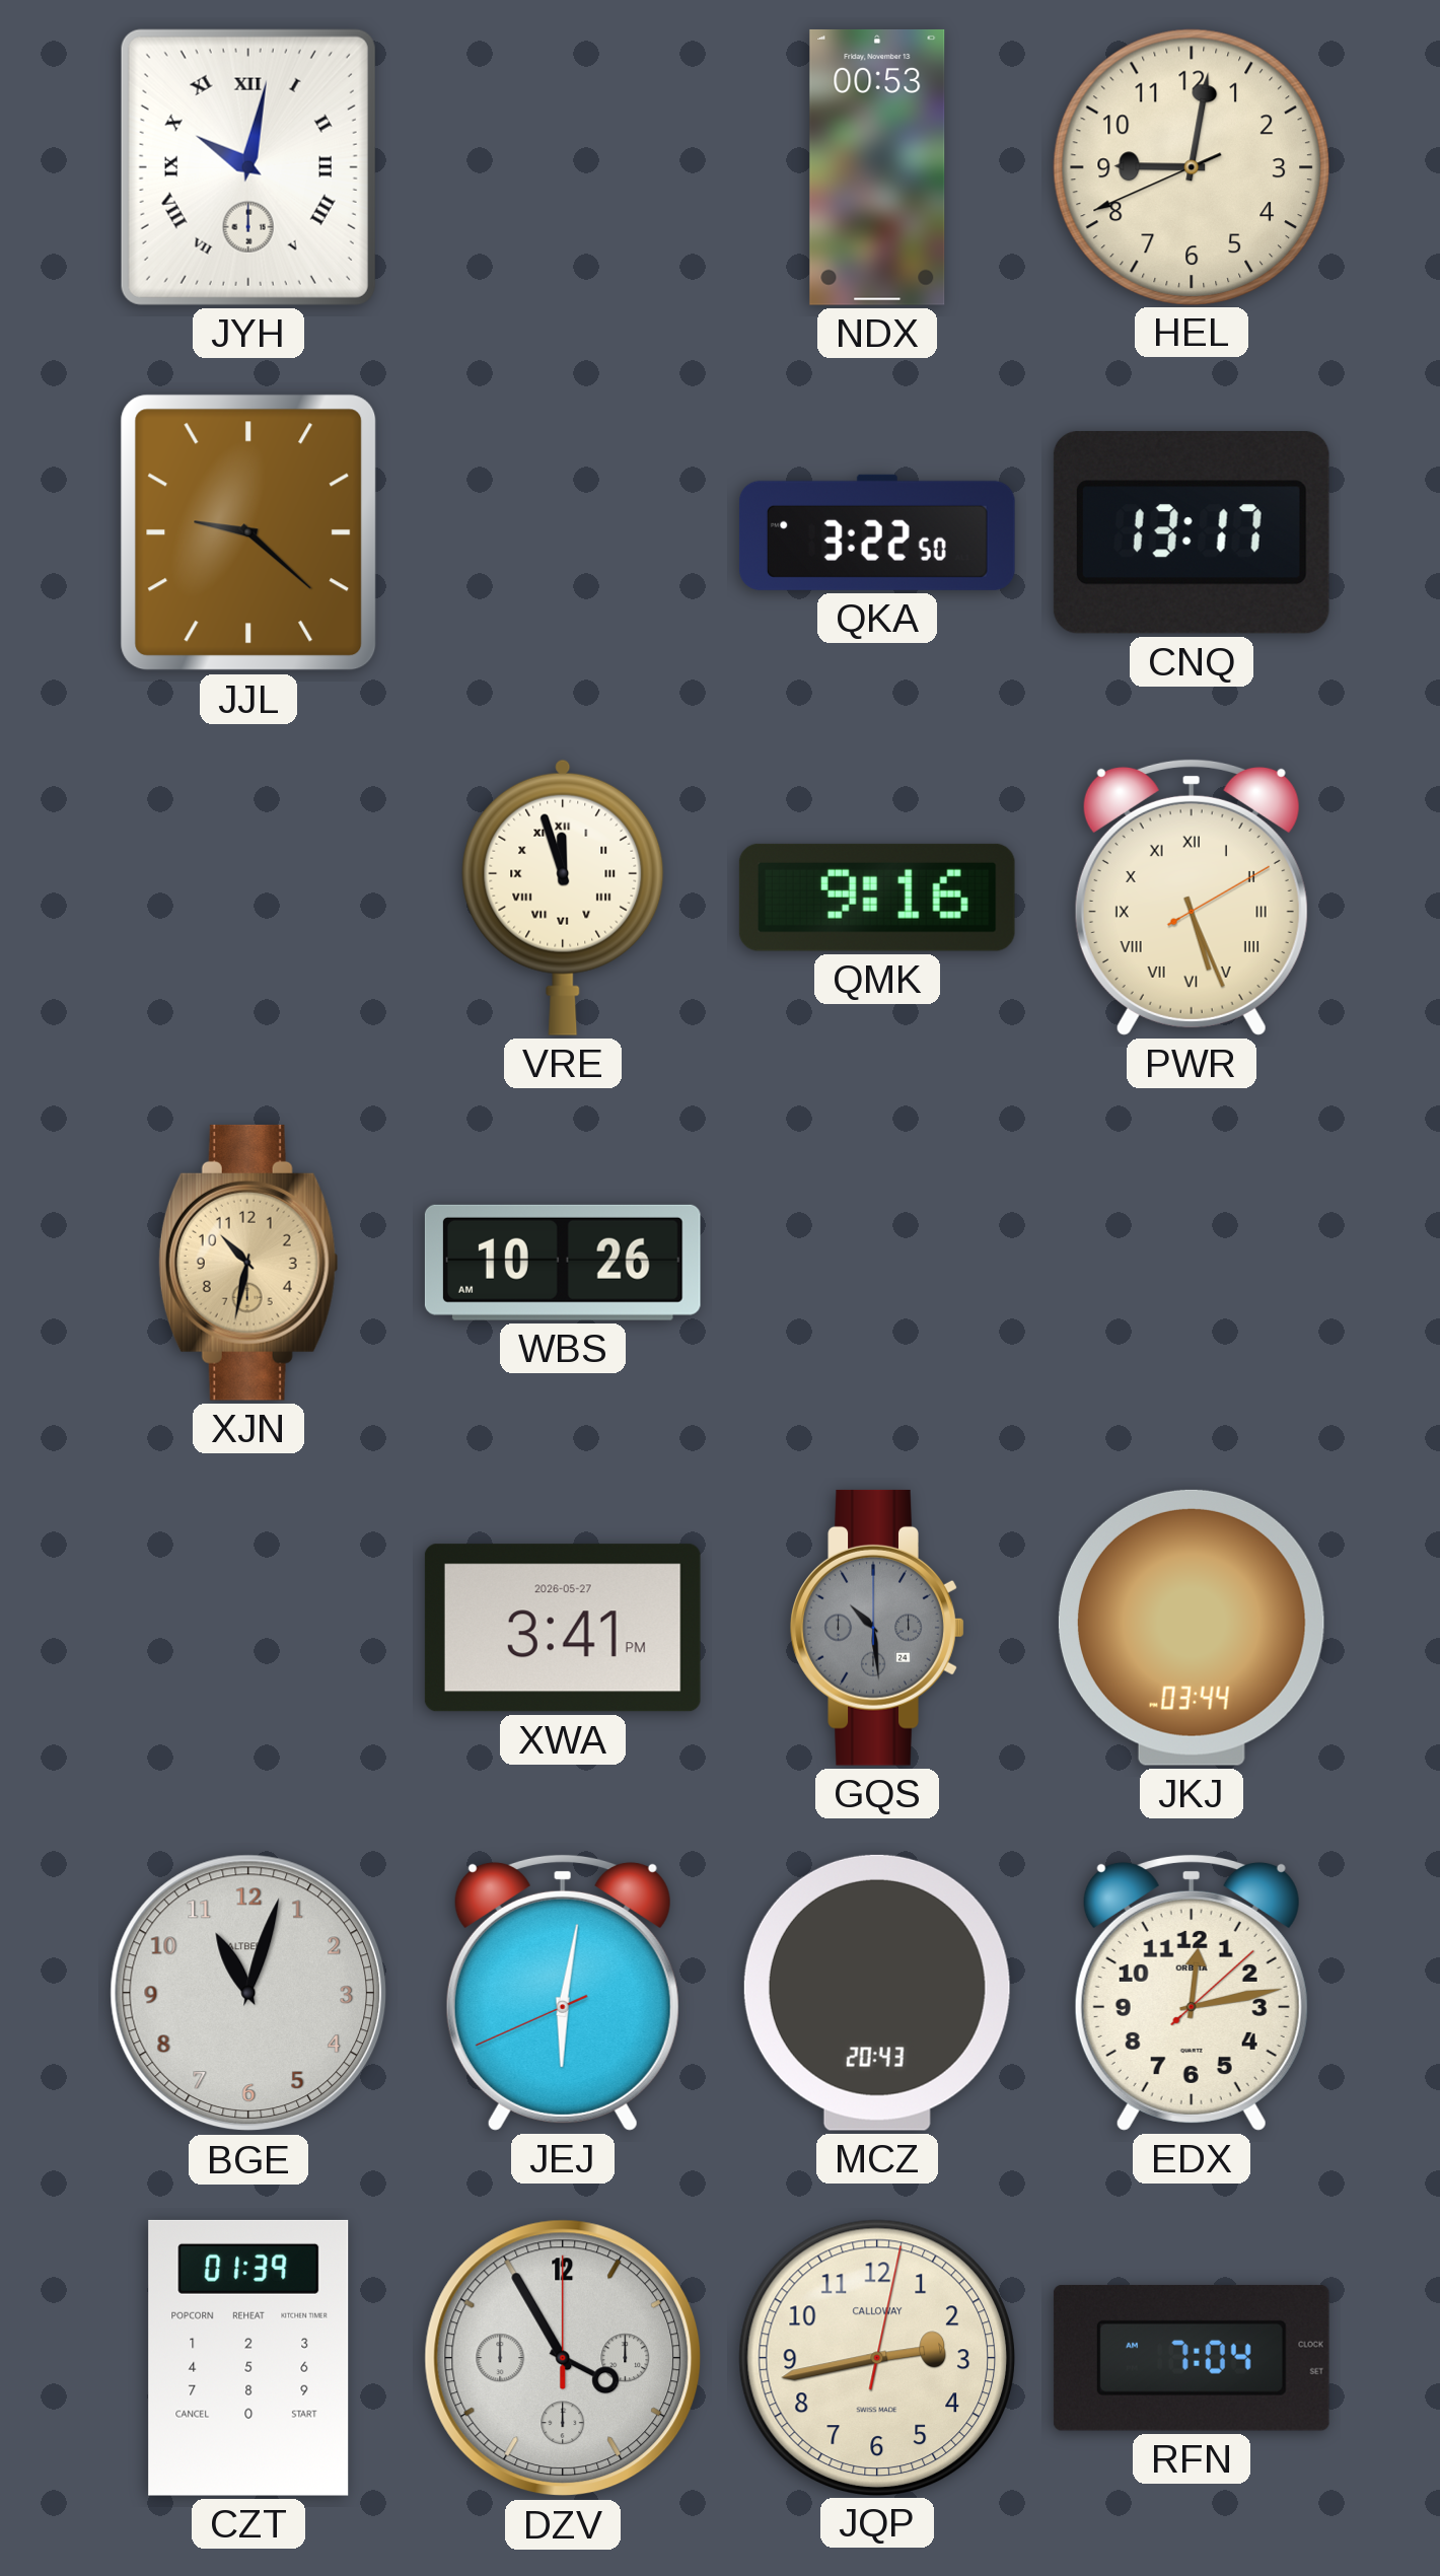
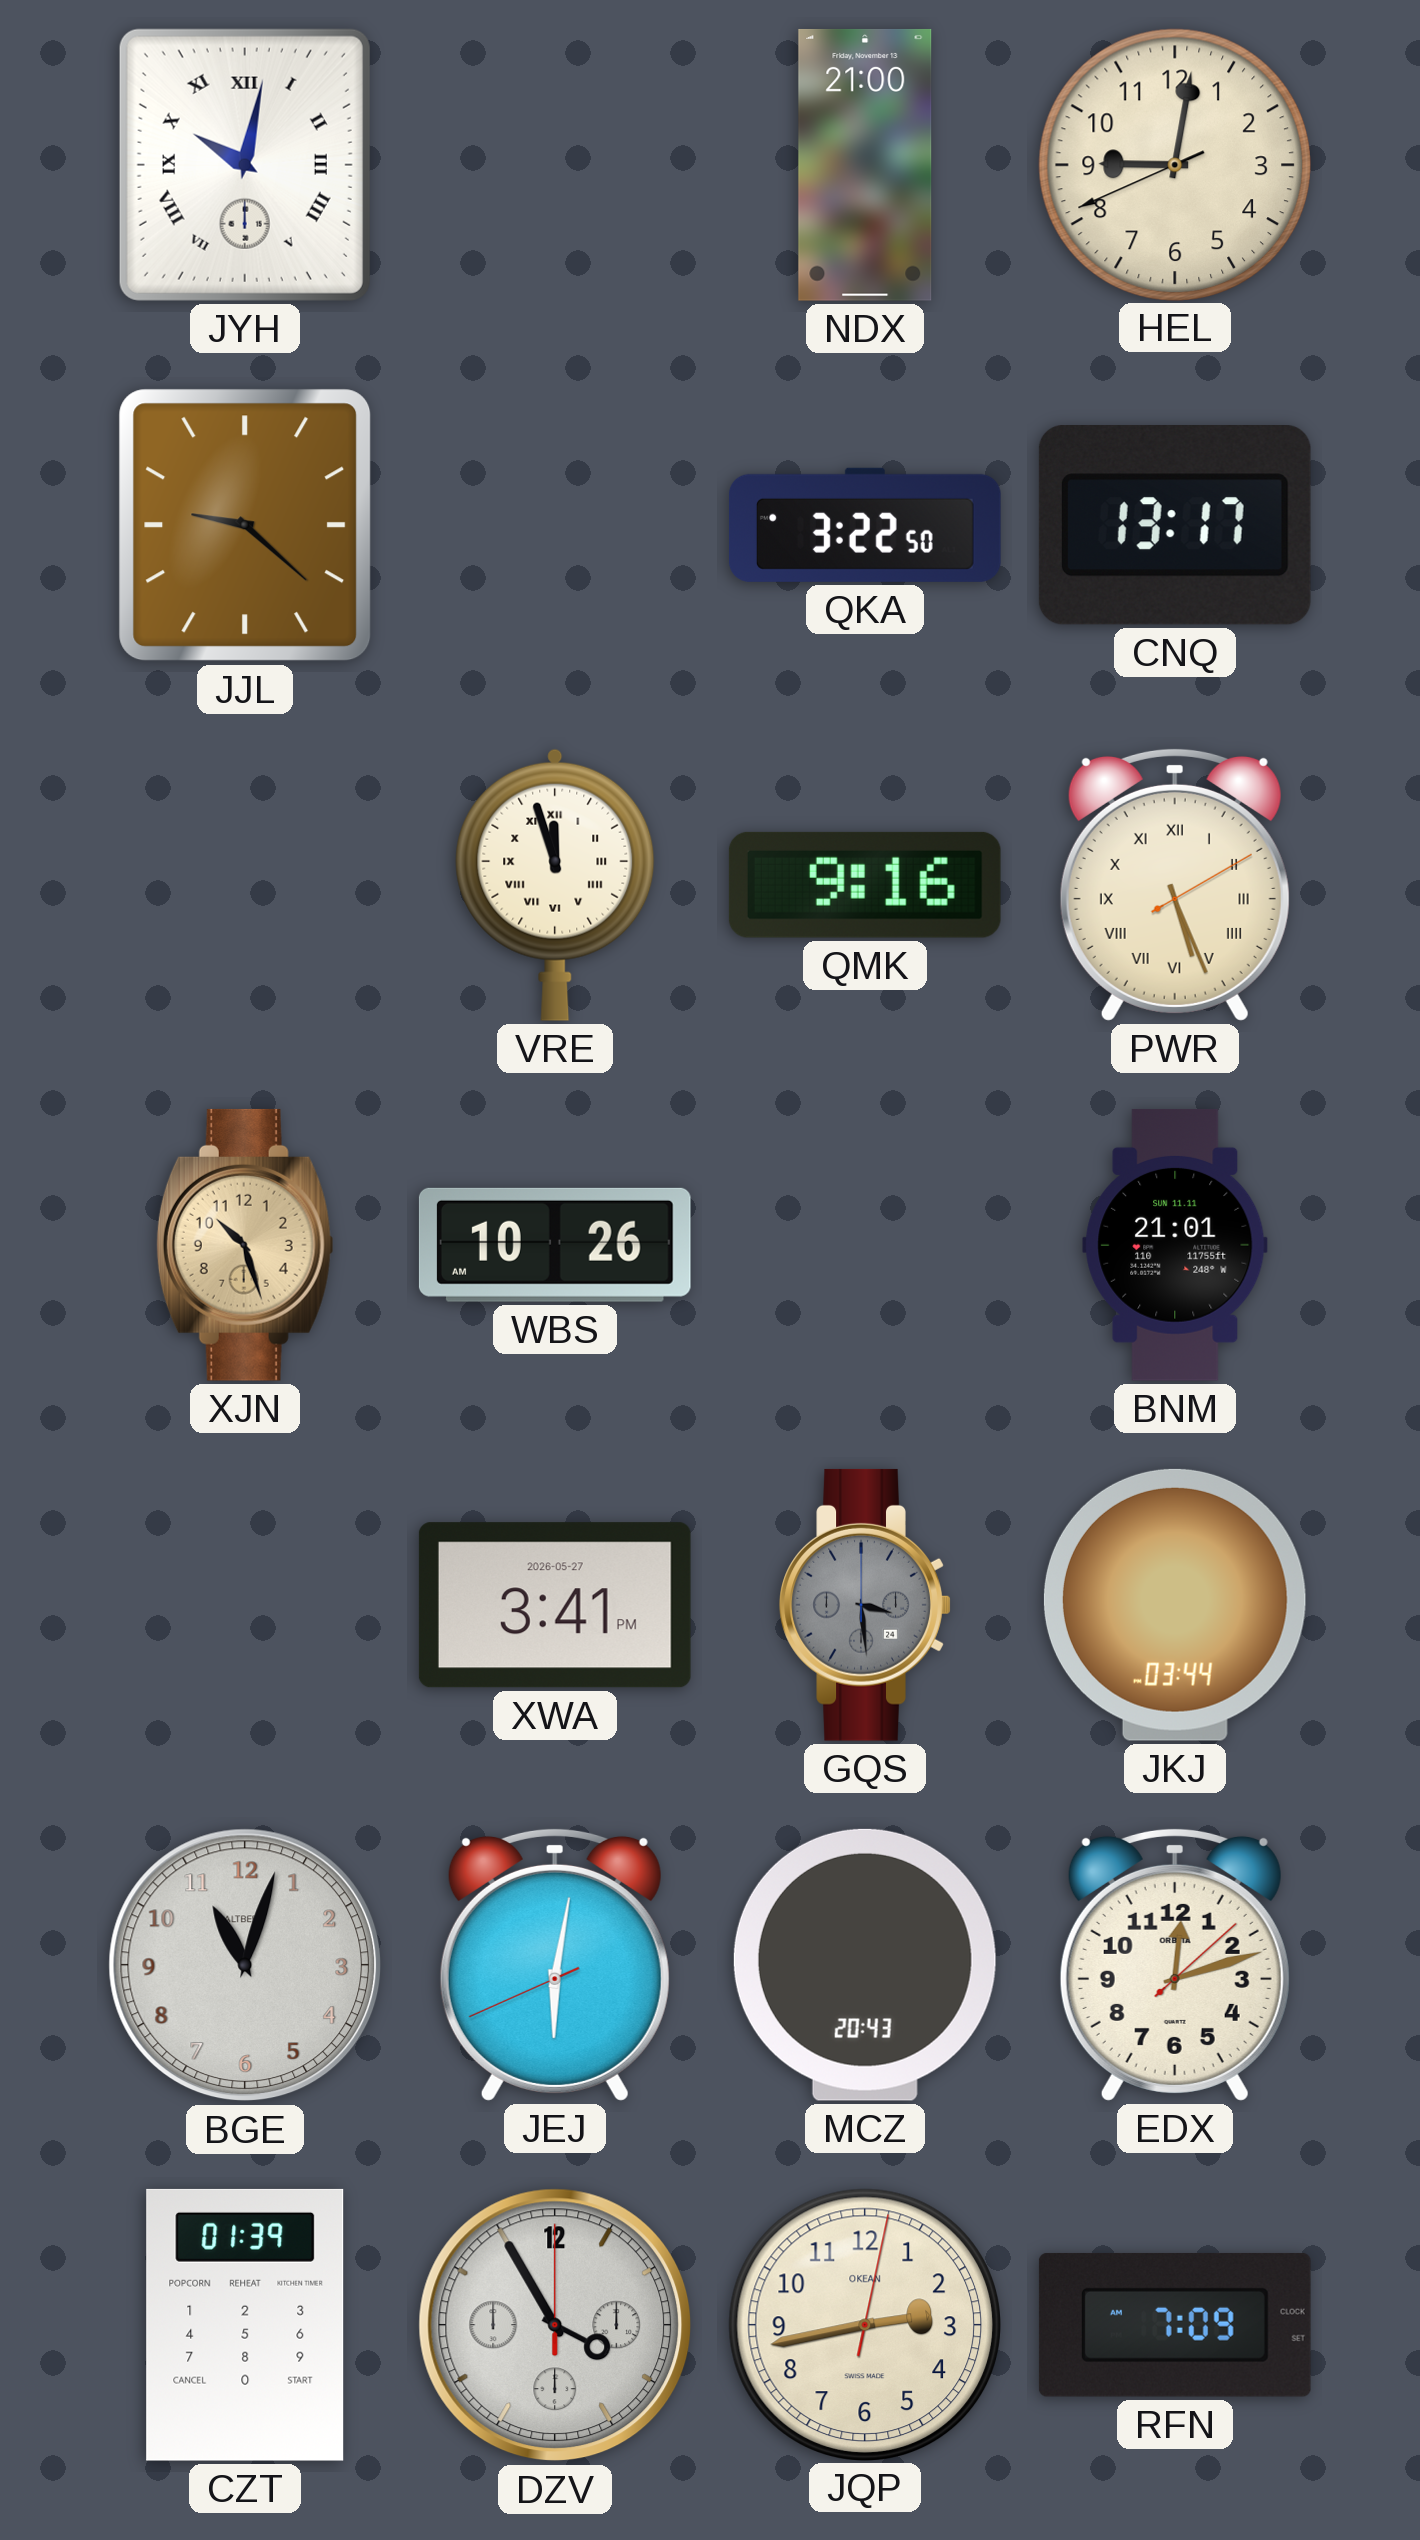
NDX: 00:53 -> 21:00
XJN: 10:32 -> 10:27
BNM: none -> 21:01
GQS: 10:29 -> 3:29
EDX: 12:13 -> 12:12
JQP brand: CALLOWAY -> OKEAN
RFN: 7:04 -> 7:09
